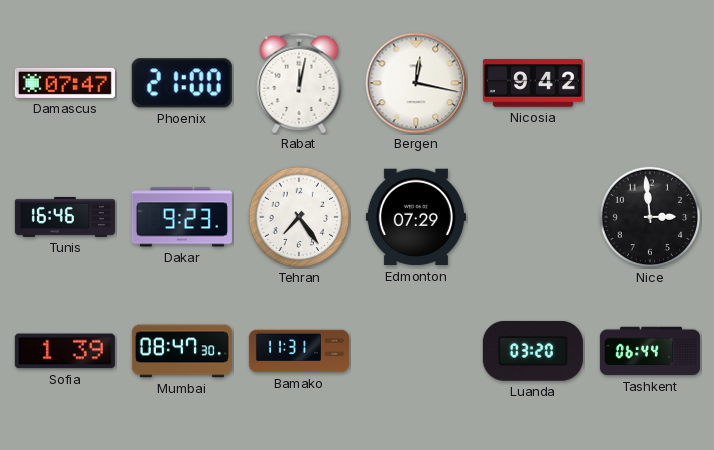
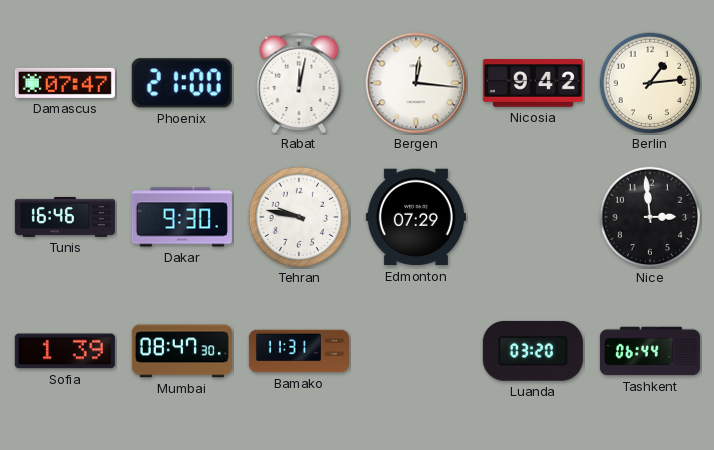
Bergen: 12:17 -> 12:16
Berlin: none -> 1:14
Dakar: 9:23 -> 9:30
Tehran: 7:24 -> 9:47
